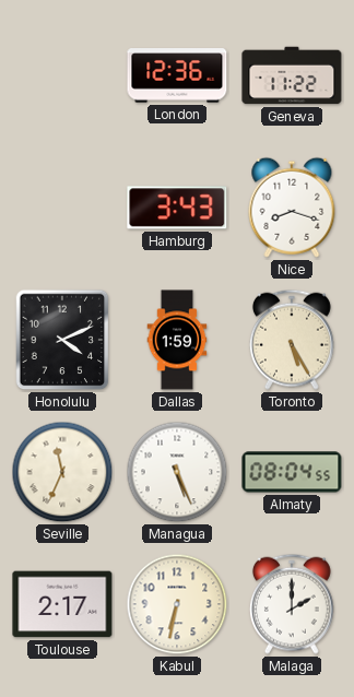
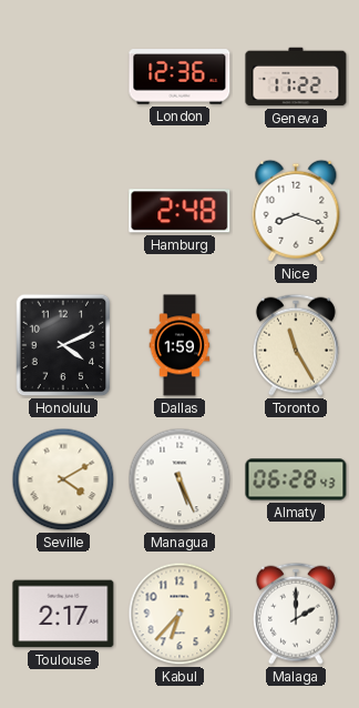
Hamburg: 3:43 -> 2:48
Toronto: 5:25 -> 11:25
Seville: 11:34 -> 4:10
Almaty: 08:04 -> 06:28
Kabul: 6:32 -> 6:37
